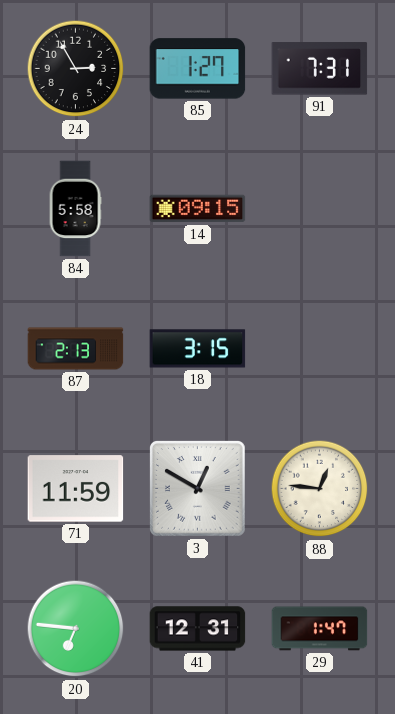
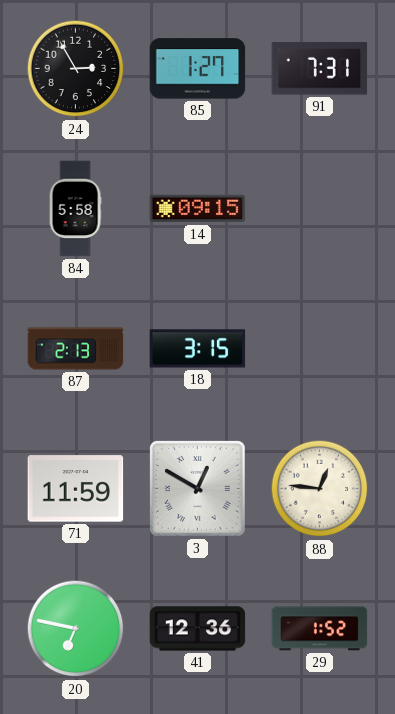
20: 6:46 -> 6:47
41: 12:31 -> 12:36
29: 1:47 -> 1:52
